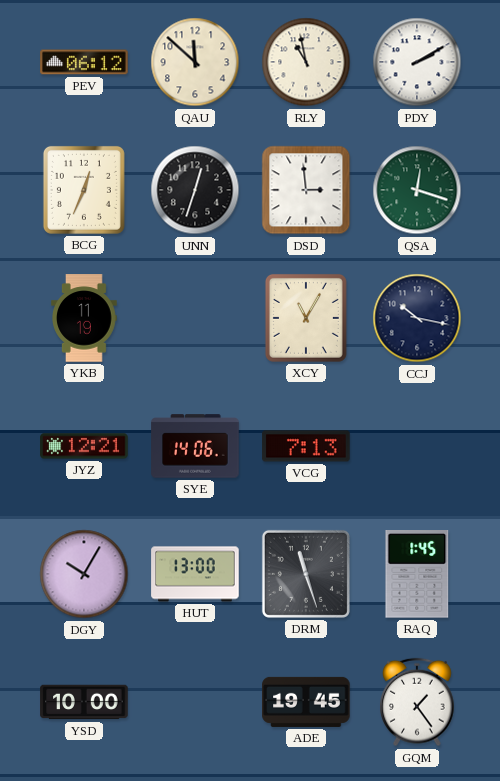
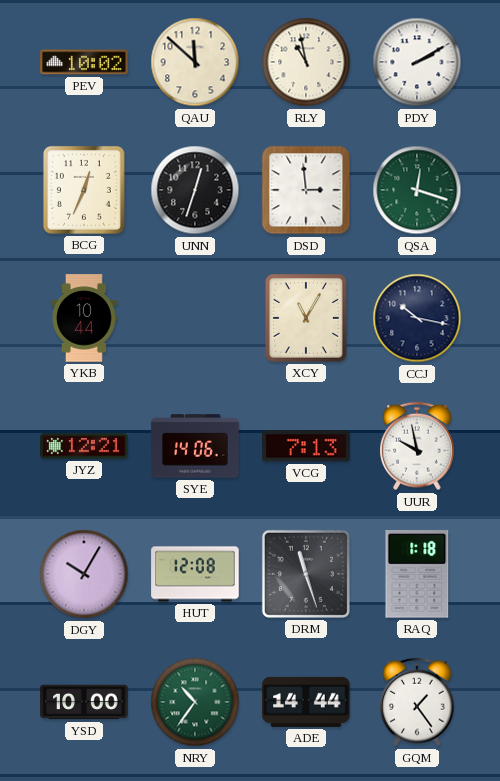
PEV: 06:12 -> 10:02
YKB: 11:19 -> 10:44
UUR: none -> 9:58
HUT: 13:00 -> 12:08
RAQ: 1:45 -> 1:18
NRY: none -> 10:36
ADE: 19:45 -> 14:44
